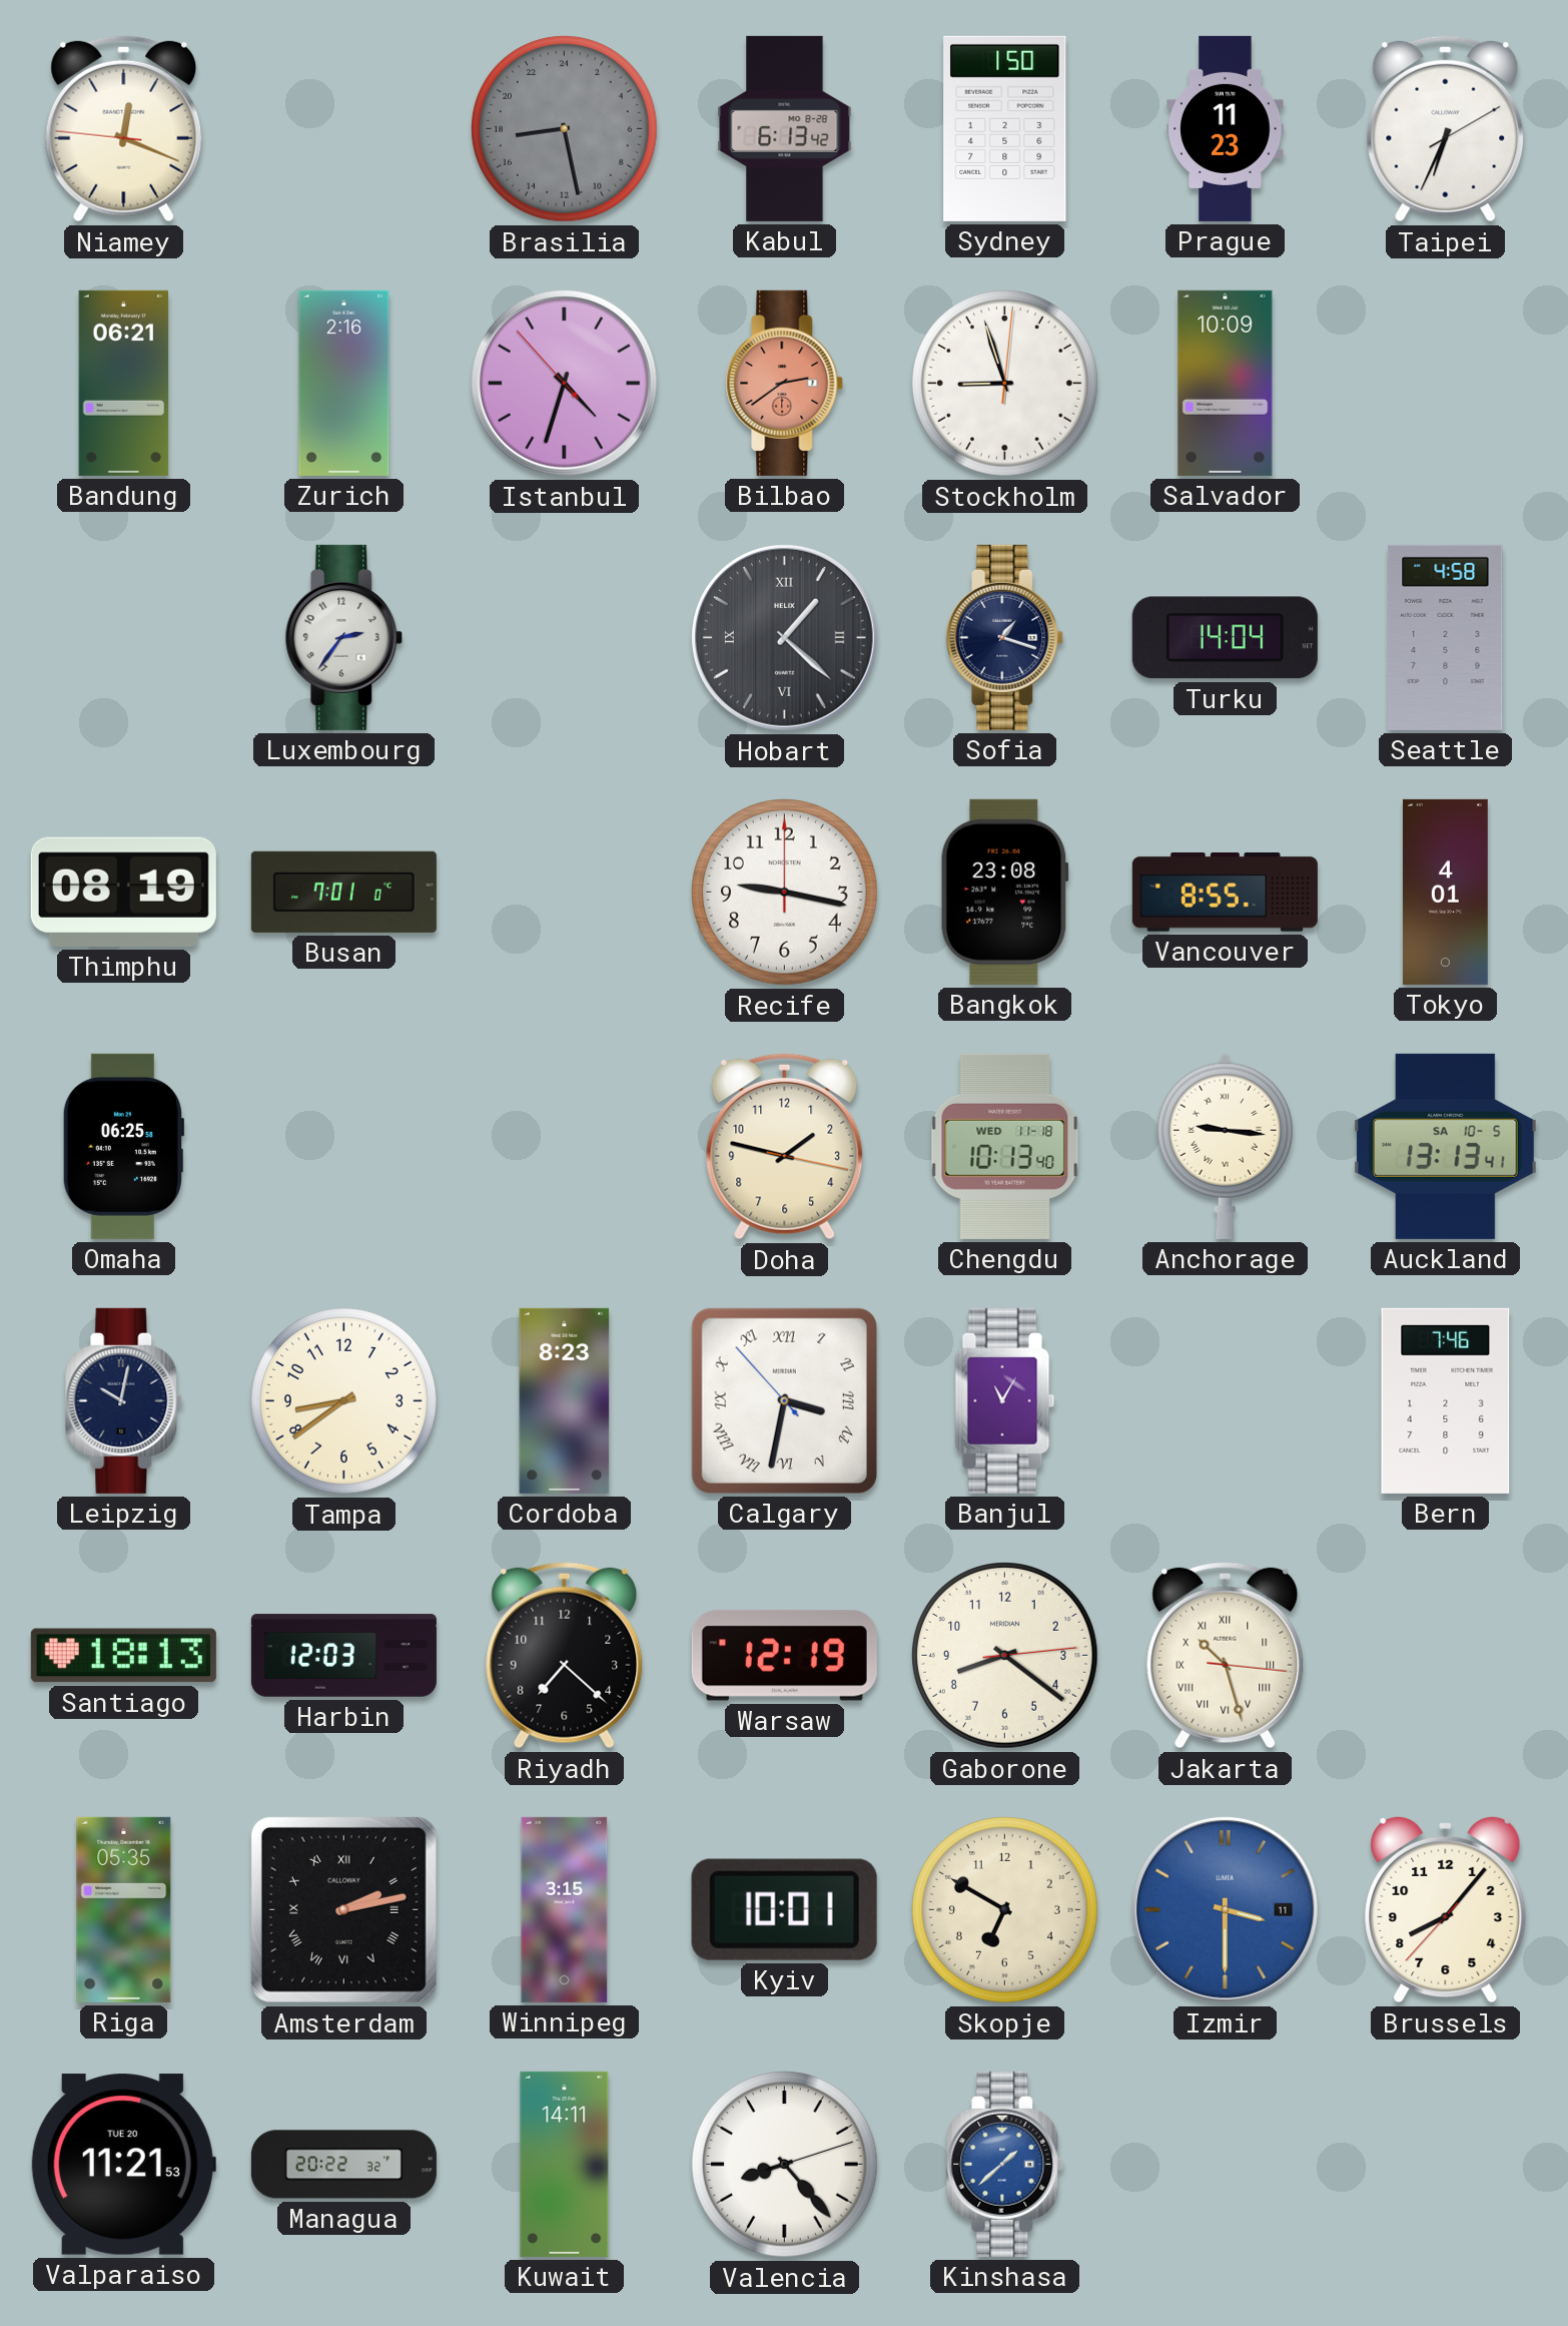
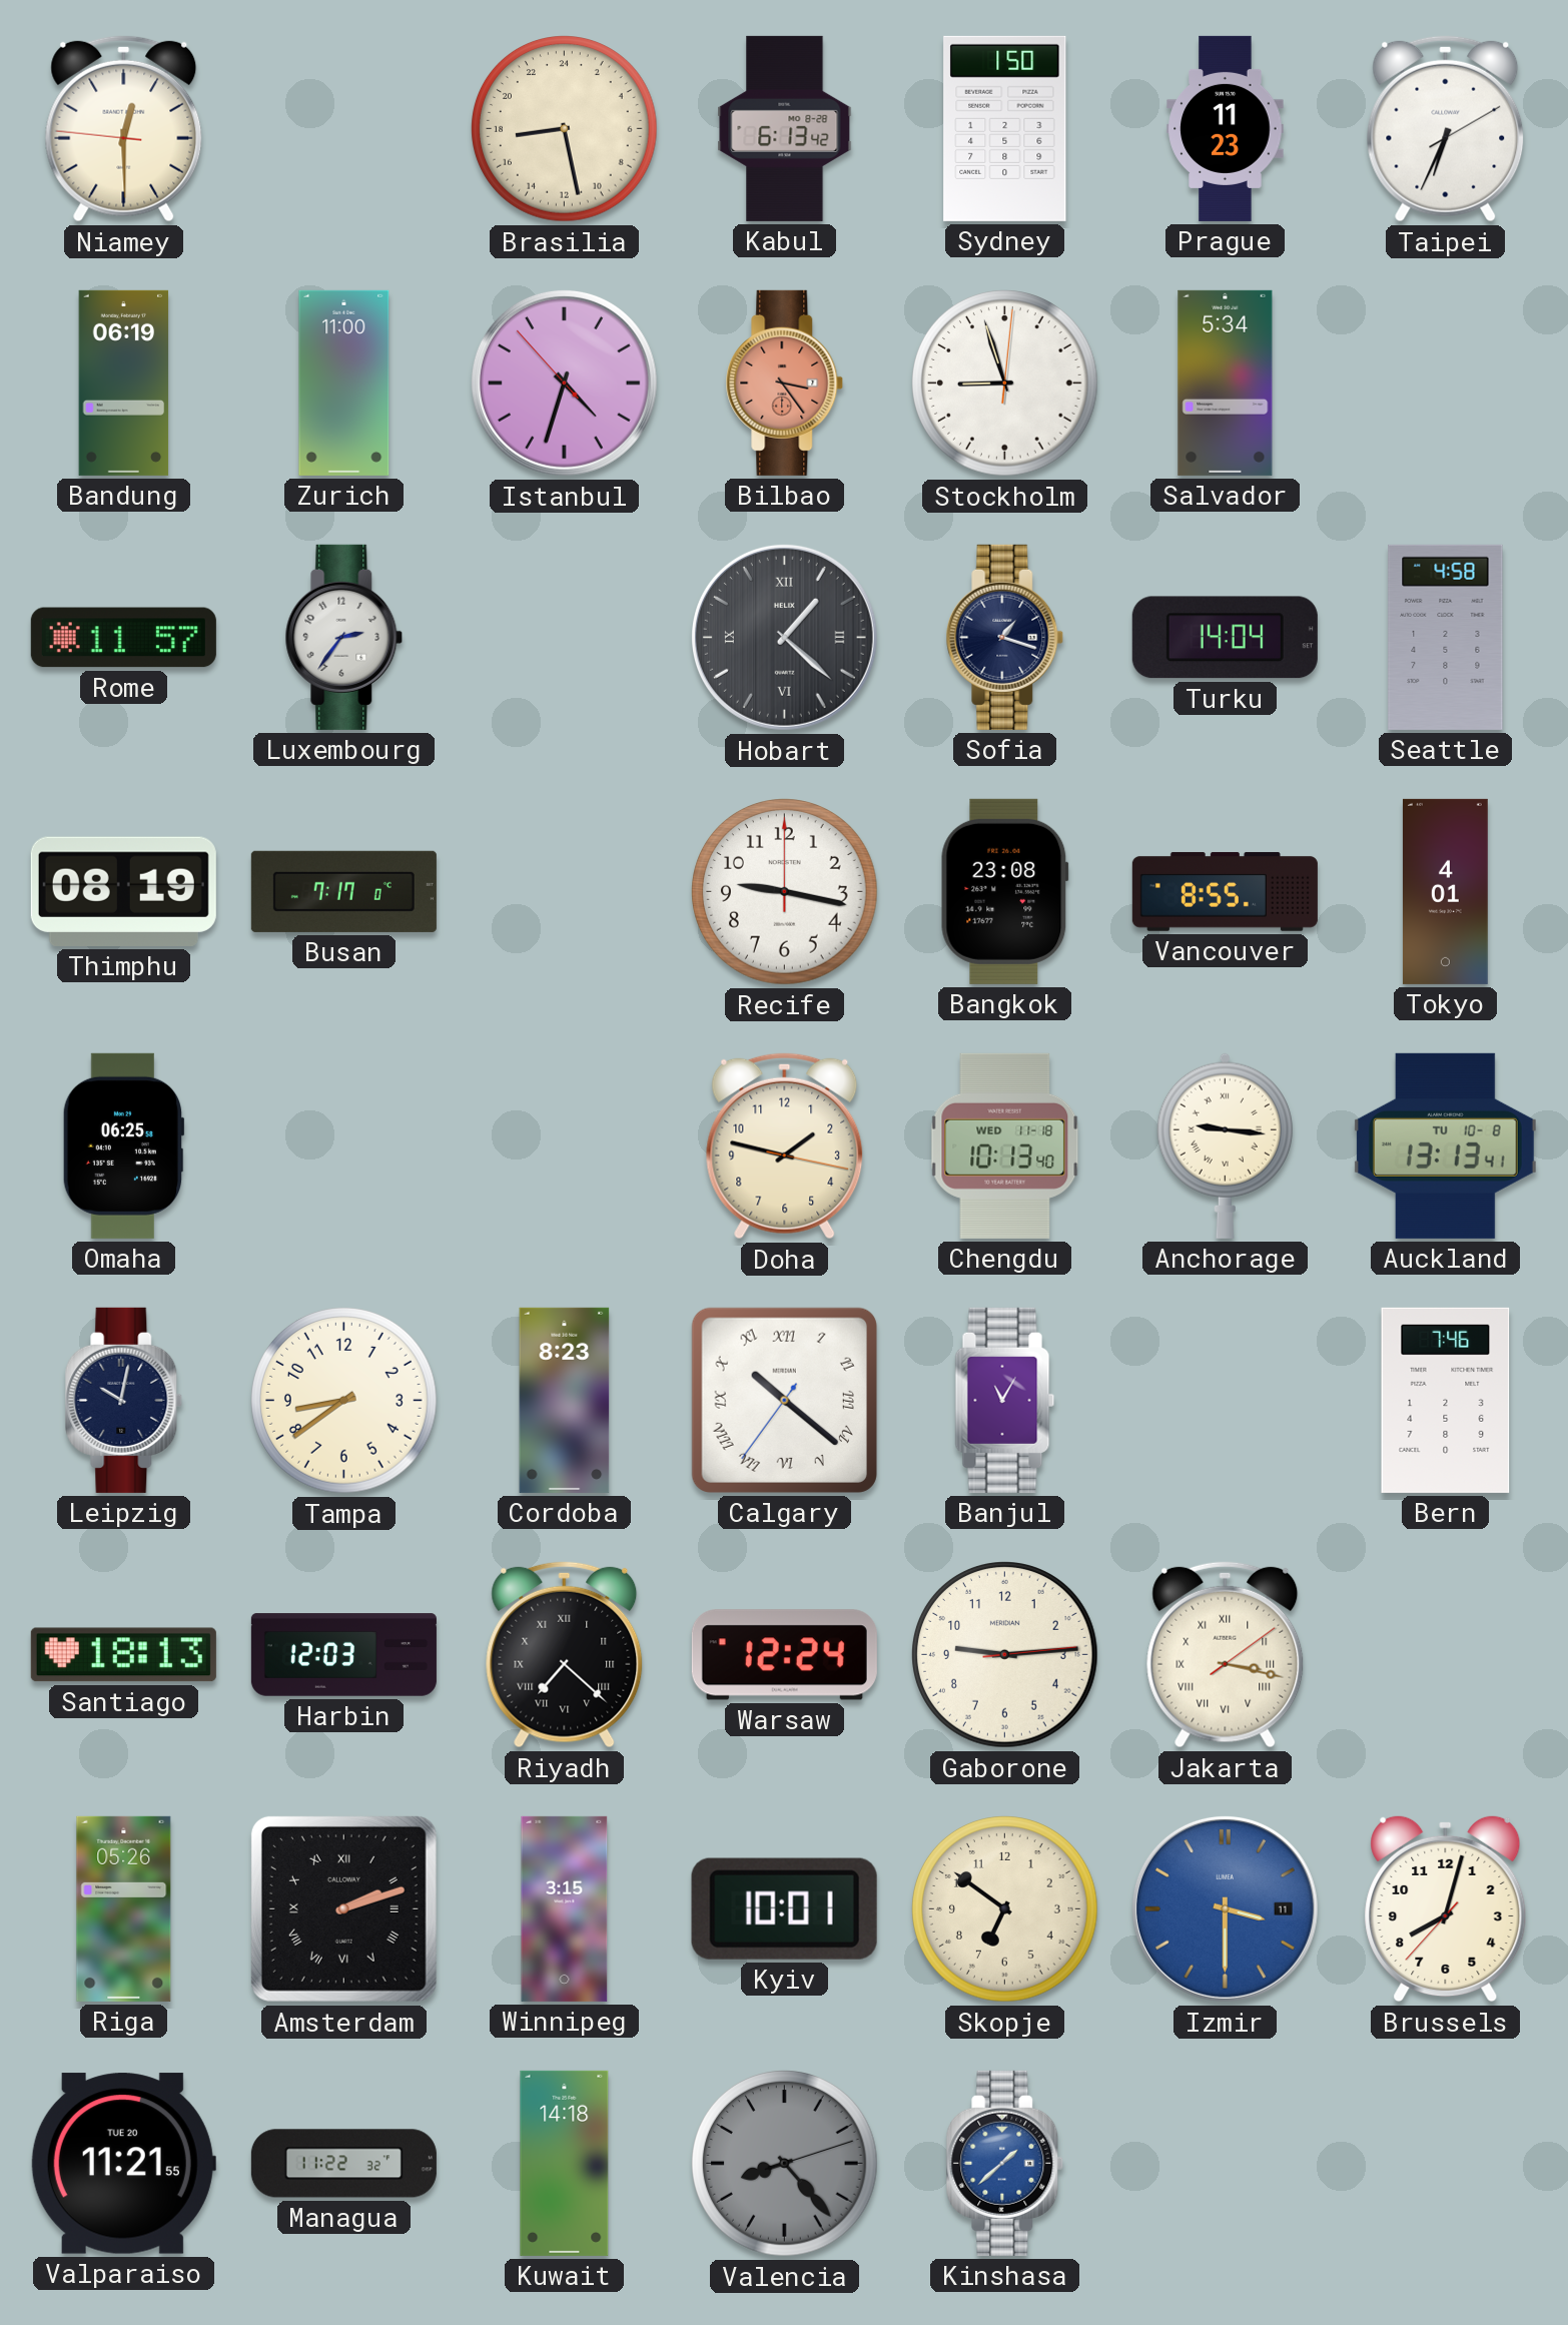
Niamey: 12:18 -> 12:29
Brasilia dial: grey -> cream
Bandung: 06:21 -> 06:19
Zurich: 2:16 -> 11:00
Bilbao: 2:39 -> 3:24
Salvador: 10:09 -> 5:34
Rome: none -> 11:57
Busan: 7:01 -> 7:17
Auckland date: SA 10-5 -> TU 10-8
Calgary: 3:31 -> 10:21
Riyadh numerals: Arabic -> Roman
Warsaw: 12:19 -> 12:24
Gaborone: 8:21 -> 9:14
Jakarta: 10:27 -> 3:17
Riga: 05:35 -> 05:26
Amsterdam: 2:13 -> 2:12
Skopje: 6:50 -> 6:51
Brussels: 8:06 -> 8:02
Valparaiso: 11:21:53 -> 11:21:55
Managua: 20:22 -> 11:22
Kuwait: 14:11 -> 14:18
Valencia dial: white -> grey
